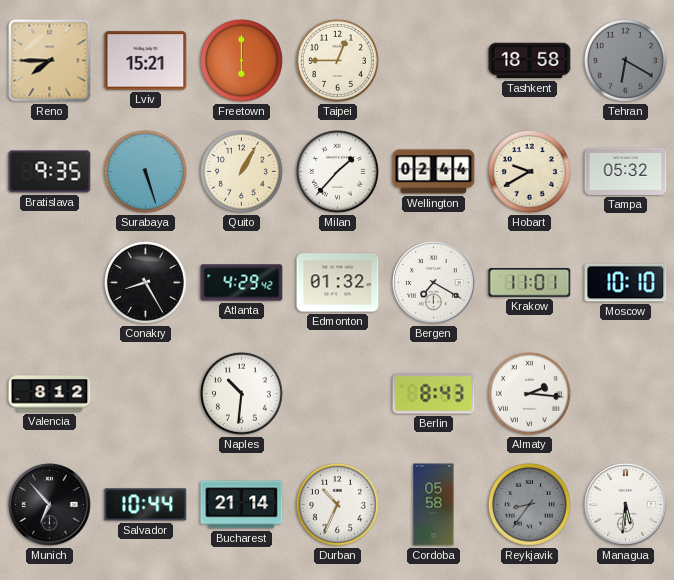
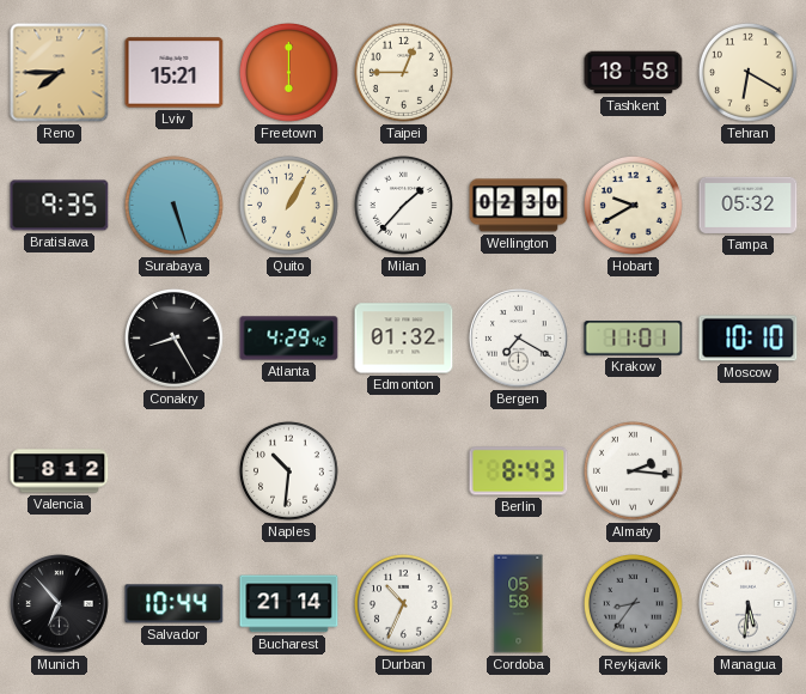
Tehran dial: grey -> cream
Wellington: 02:44 -> 02:30
